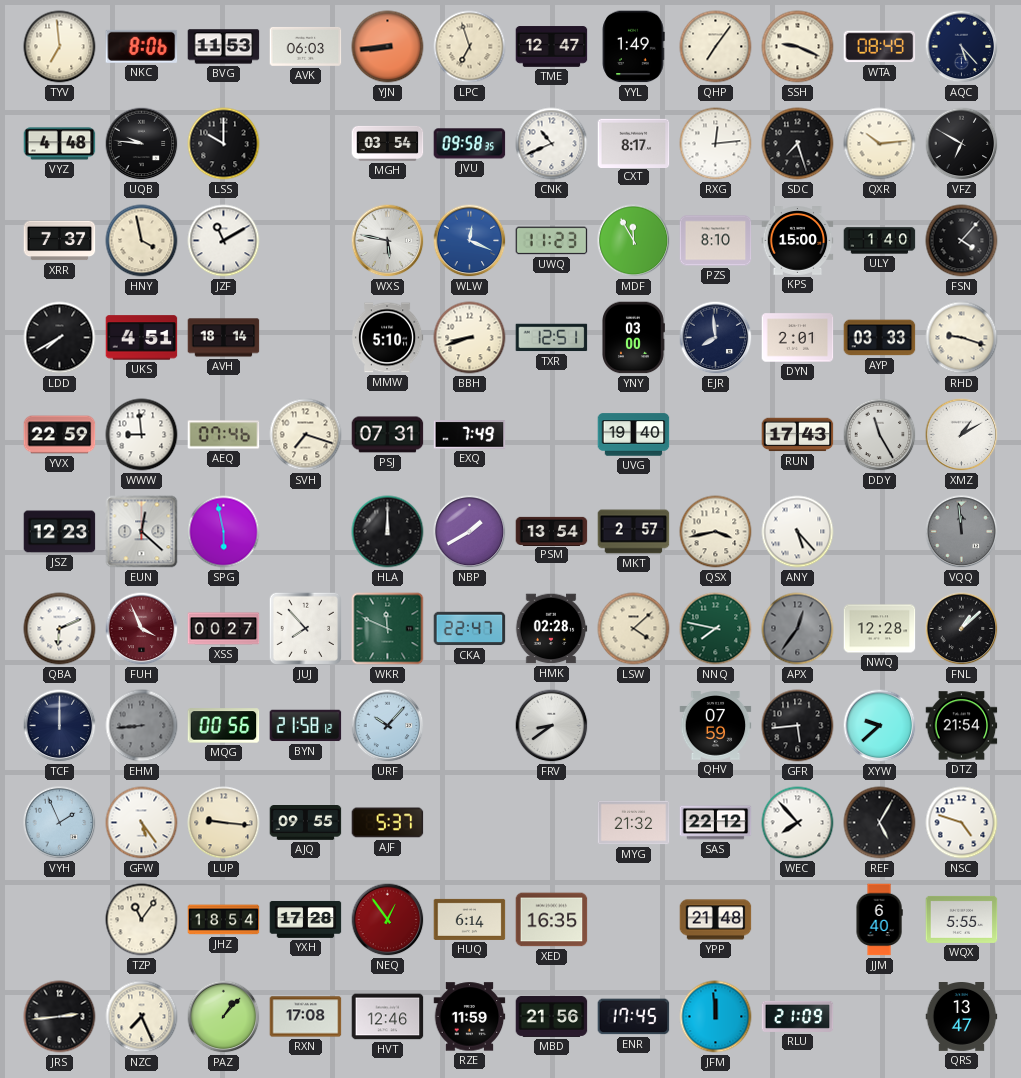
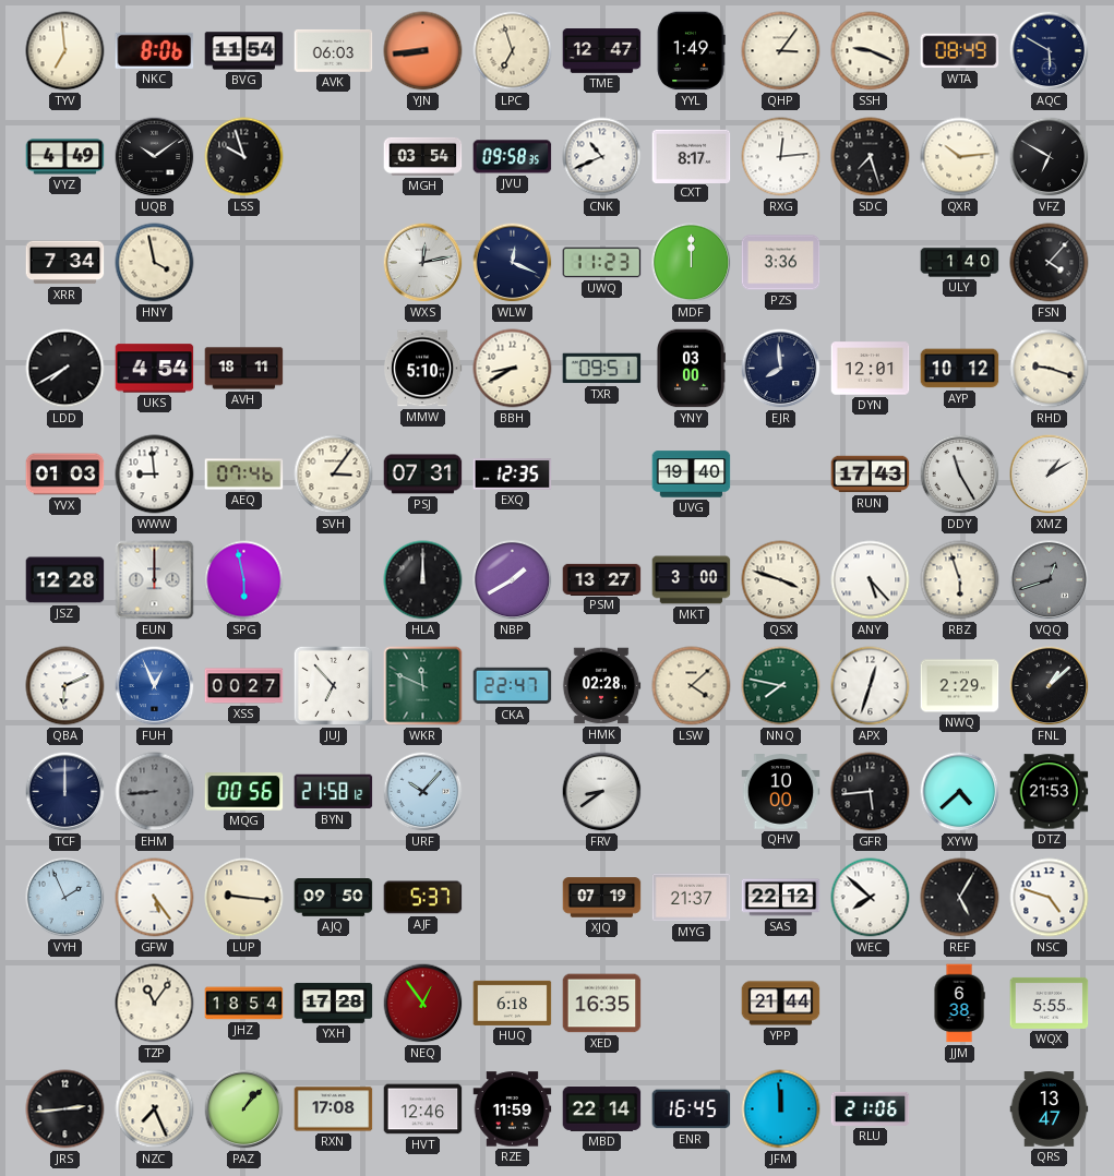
BVG: 11:53 -> 11:54
QHP: 7:06 -> 3:06
AQC: 5:23 -> 5:50
VYZ: 4:48 -> 4:49
UQB: 9:46 -> 10:09
LSS: 10:00 -> 9:57
XRR: 7:37 -> 7:34
JZF: 11:10 -> none
WXS: 5:47 -> 12:13
WLW dial: blue -> navy
MDF: 11:55 -> 12:00
PZS: 8:10 -> 3:36
KPS: 15:00 -> none
UKS: 4:51 -> 4:54
AVH: 18:14 -> 18:11
BBH: 8:42 -> 8:40
TXR: 12:51 -> 09:51
DYN: 2:01 -> 12:01
AYP: 03:33 -> 10:12
YVX: 22:59 -> 01:03
SVH: 7:18 -> 3:06
EXQ: 7:49 -> 12:35
JSZ: 12:23 -> 12:28
EUN: 12:22 -> 12:00
PSM: 13:54 -> 13:27
MKT: 2:57 -> 3:00
QSX: 3:43 -> 3:48
RBZ: none -> 5:57
VQQ: 11:59 -> 12:42
FUH: 3:56 -> 12:56
FUH dial: burgundy -> blue
JUJ: 7:53 -> 6:53
APX: 12:36 -> 12:33
APX dial: grey -> white
NWQ: 12:28 -> 2:29
QHV: 07:59 -> 10:00
XYW: 9:38 -> 4:38
DTZ: 21:54 -> 21:53
AJQ: 09:55 -> 09:50
XJQ: none -> 07:19
MYG: 21:32 -> 21:37
WEC: 7:53 -> 7:52
HUQ: 6:14 -> 6:18
YPP: 21:48 -> 21:44
JJM: 6:40 -> 6:38
MBD: 21:56 -> 22:14
ENR: 17:45 -> 16:45
RLU: 21:09 -> 21:06
